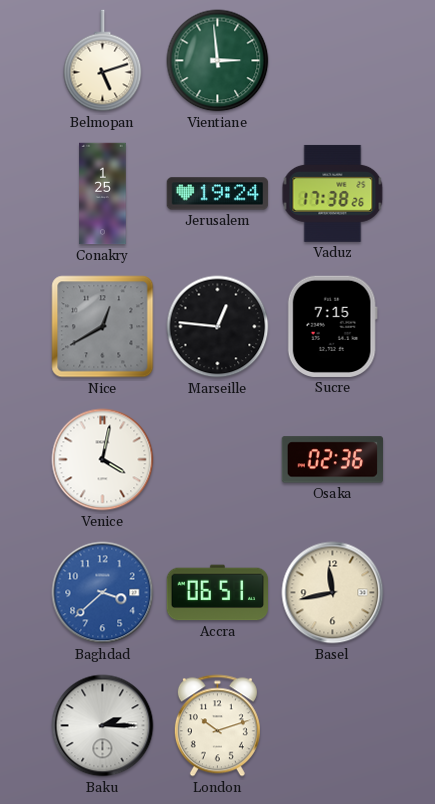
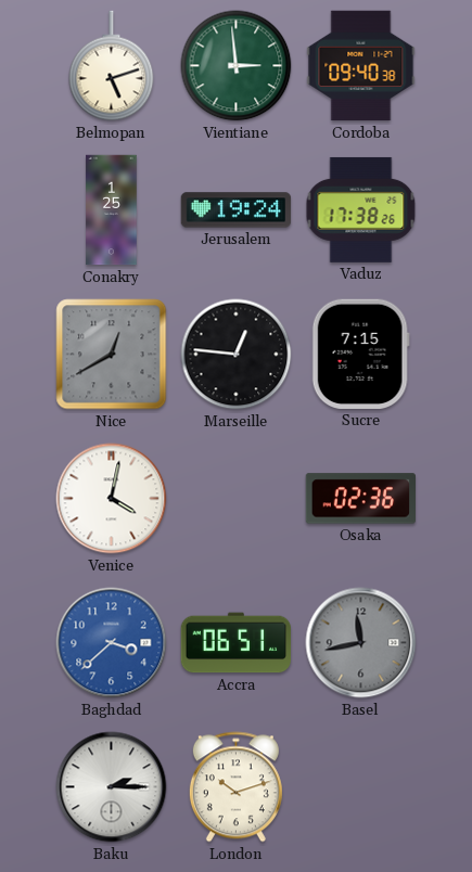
Cordoba: none -> 09:40
Basel dial: cream -> grey
